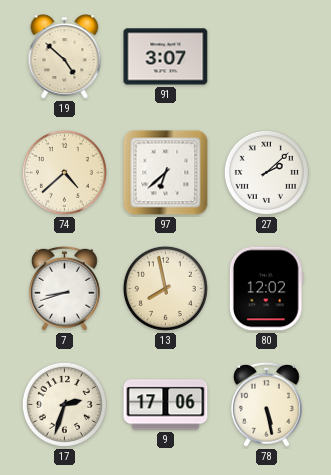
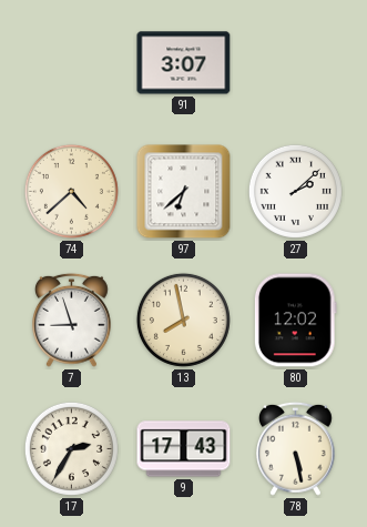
19: 4:52 -> none
7: 8:42 -> 8:57
17: 2:33 -> 2:35
9: 17:06 -> 17:43
